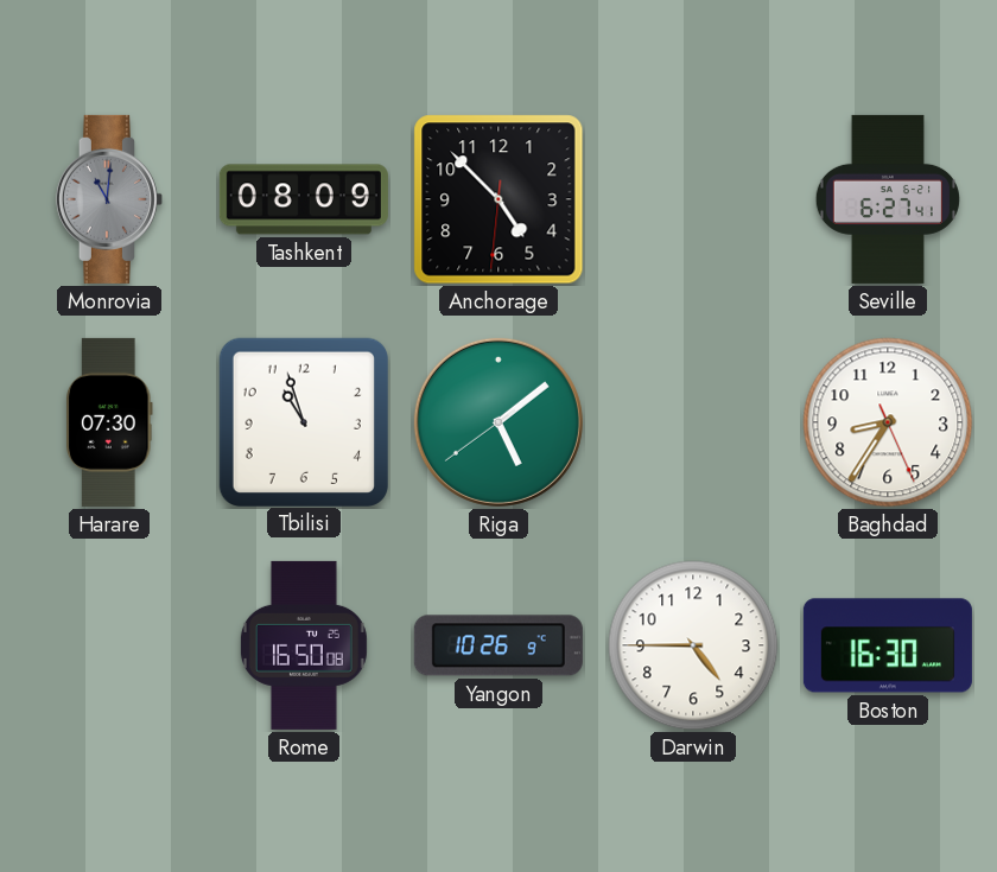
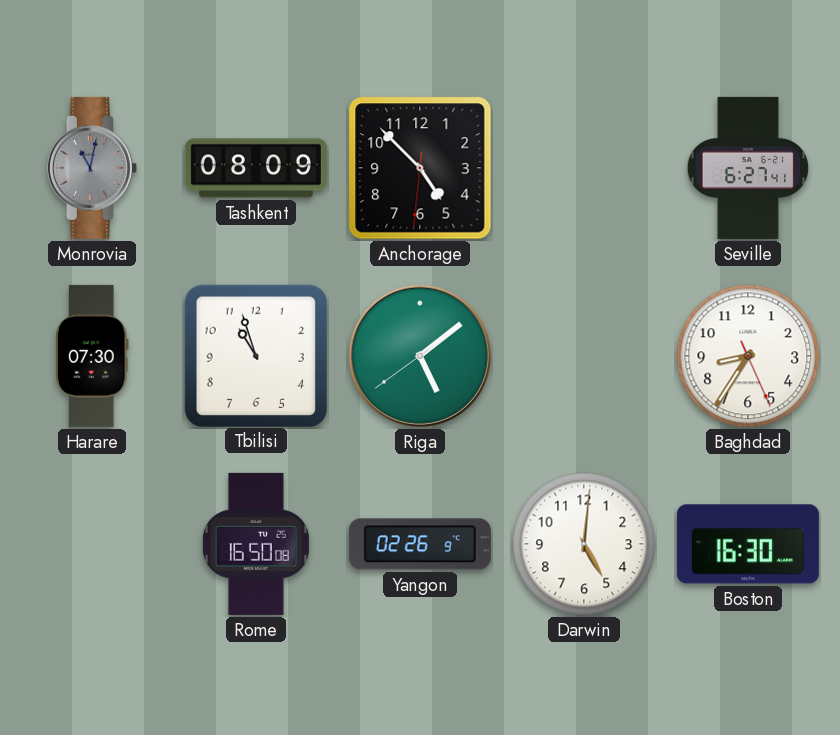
Monrovia: 11:01 -> 11:02
Yangon: 10:26 -> 02:26
Darwin: 4:45 -> 5:01
